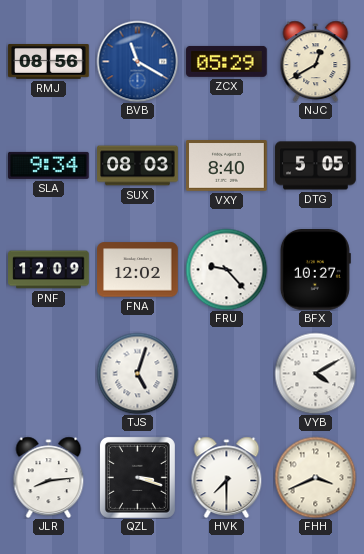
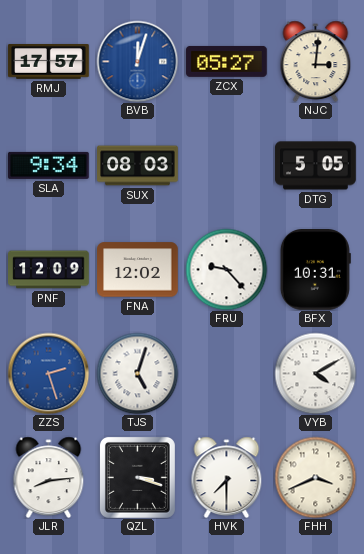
RMJ: 08:56 -> 17:57
BVB: 11:20 -> 12:03
ZCX: 05:29 -> 05:27
NJC: 12:40 -> 3:01
VXY: 8:40 -> none
BFX: 10:27 -> 10:31
ZZS: none -> 2:27
